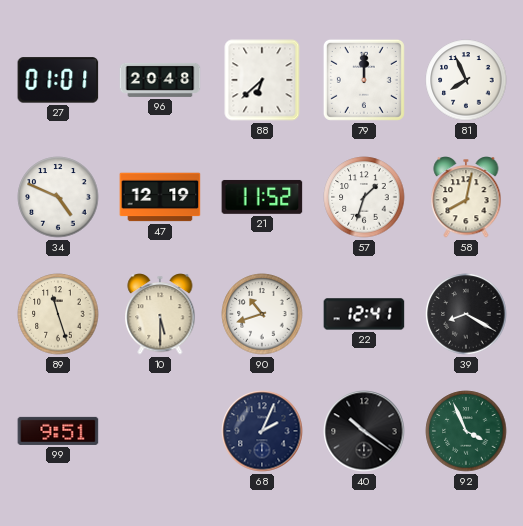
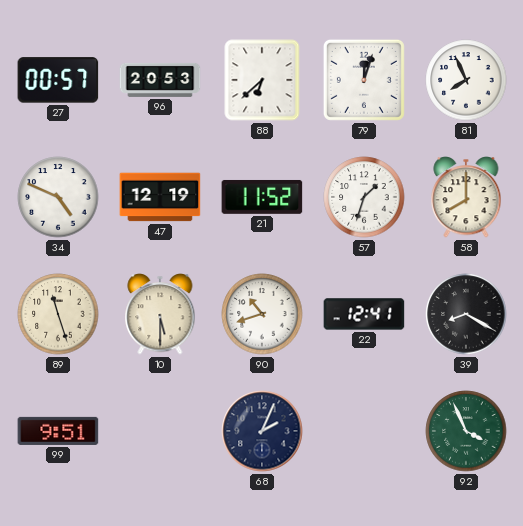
27: 01:01 -> 00:57
96: 20:48 -> 20:53
79: 12:00 -> 12:03
58: 8:02 -> 8:00
40: 10:21 -> none
